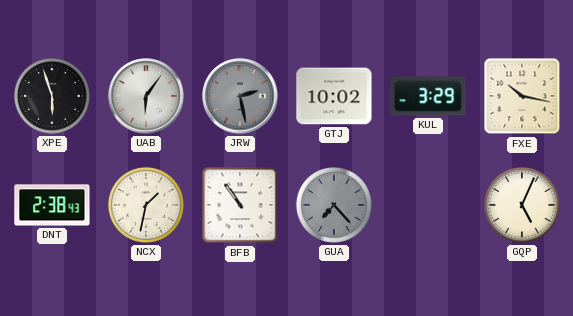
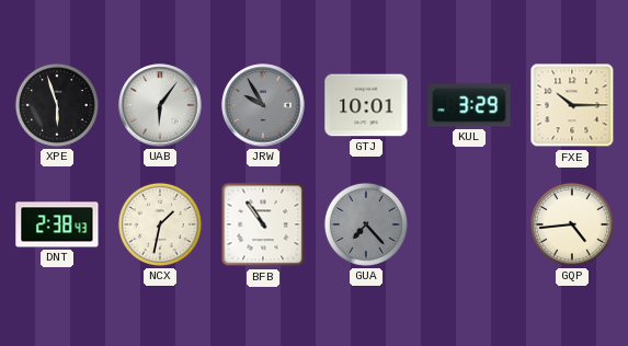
JRW: 2:28 -> 9:55
GTJ: 10:02 -> 10:01
FXE: 10:17 -> 10:15
GQP: 5:04 -> 4:44
